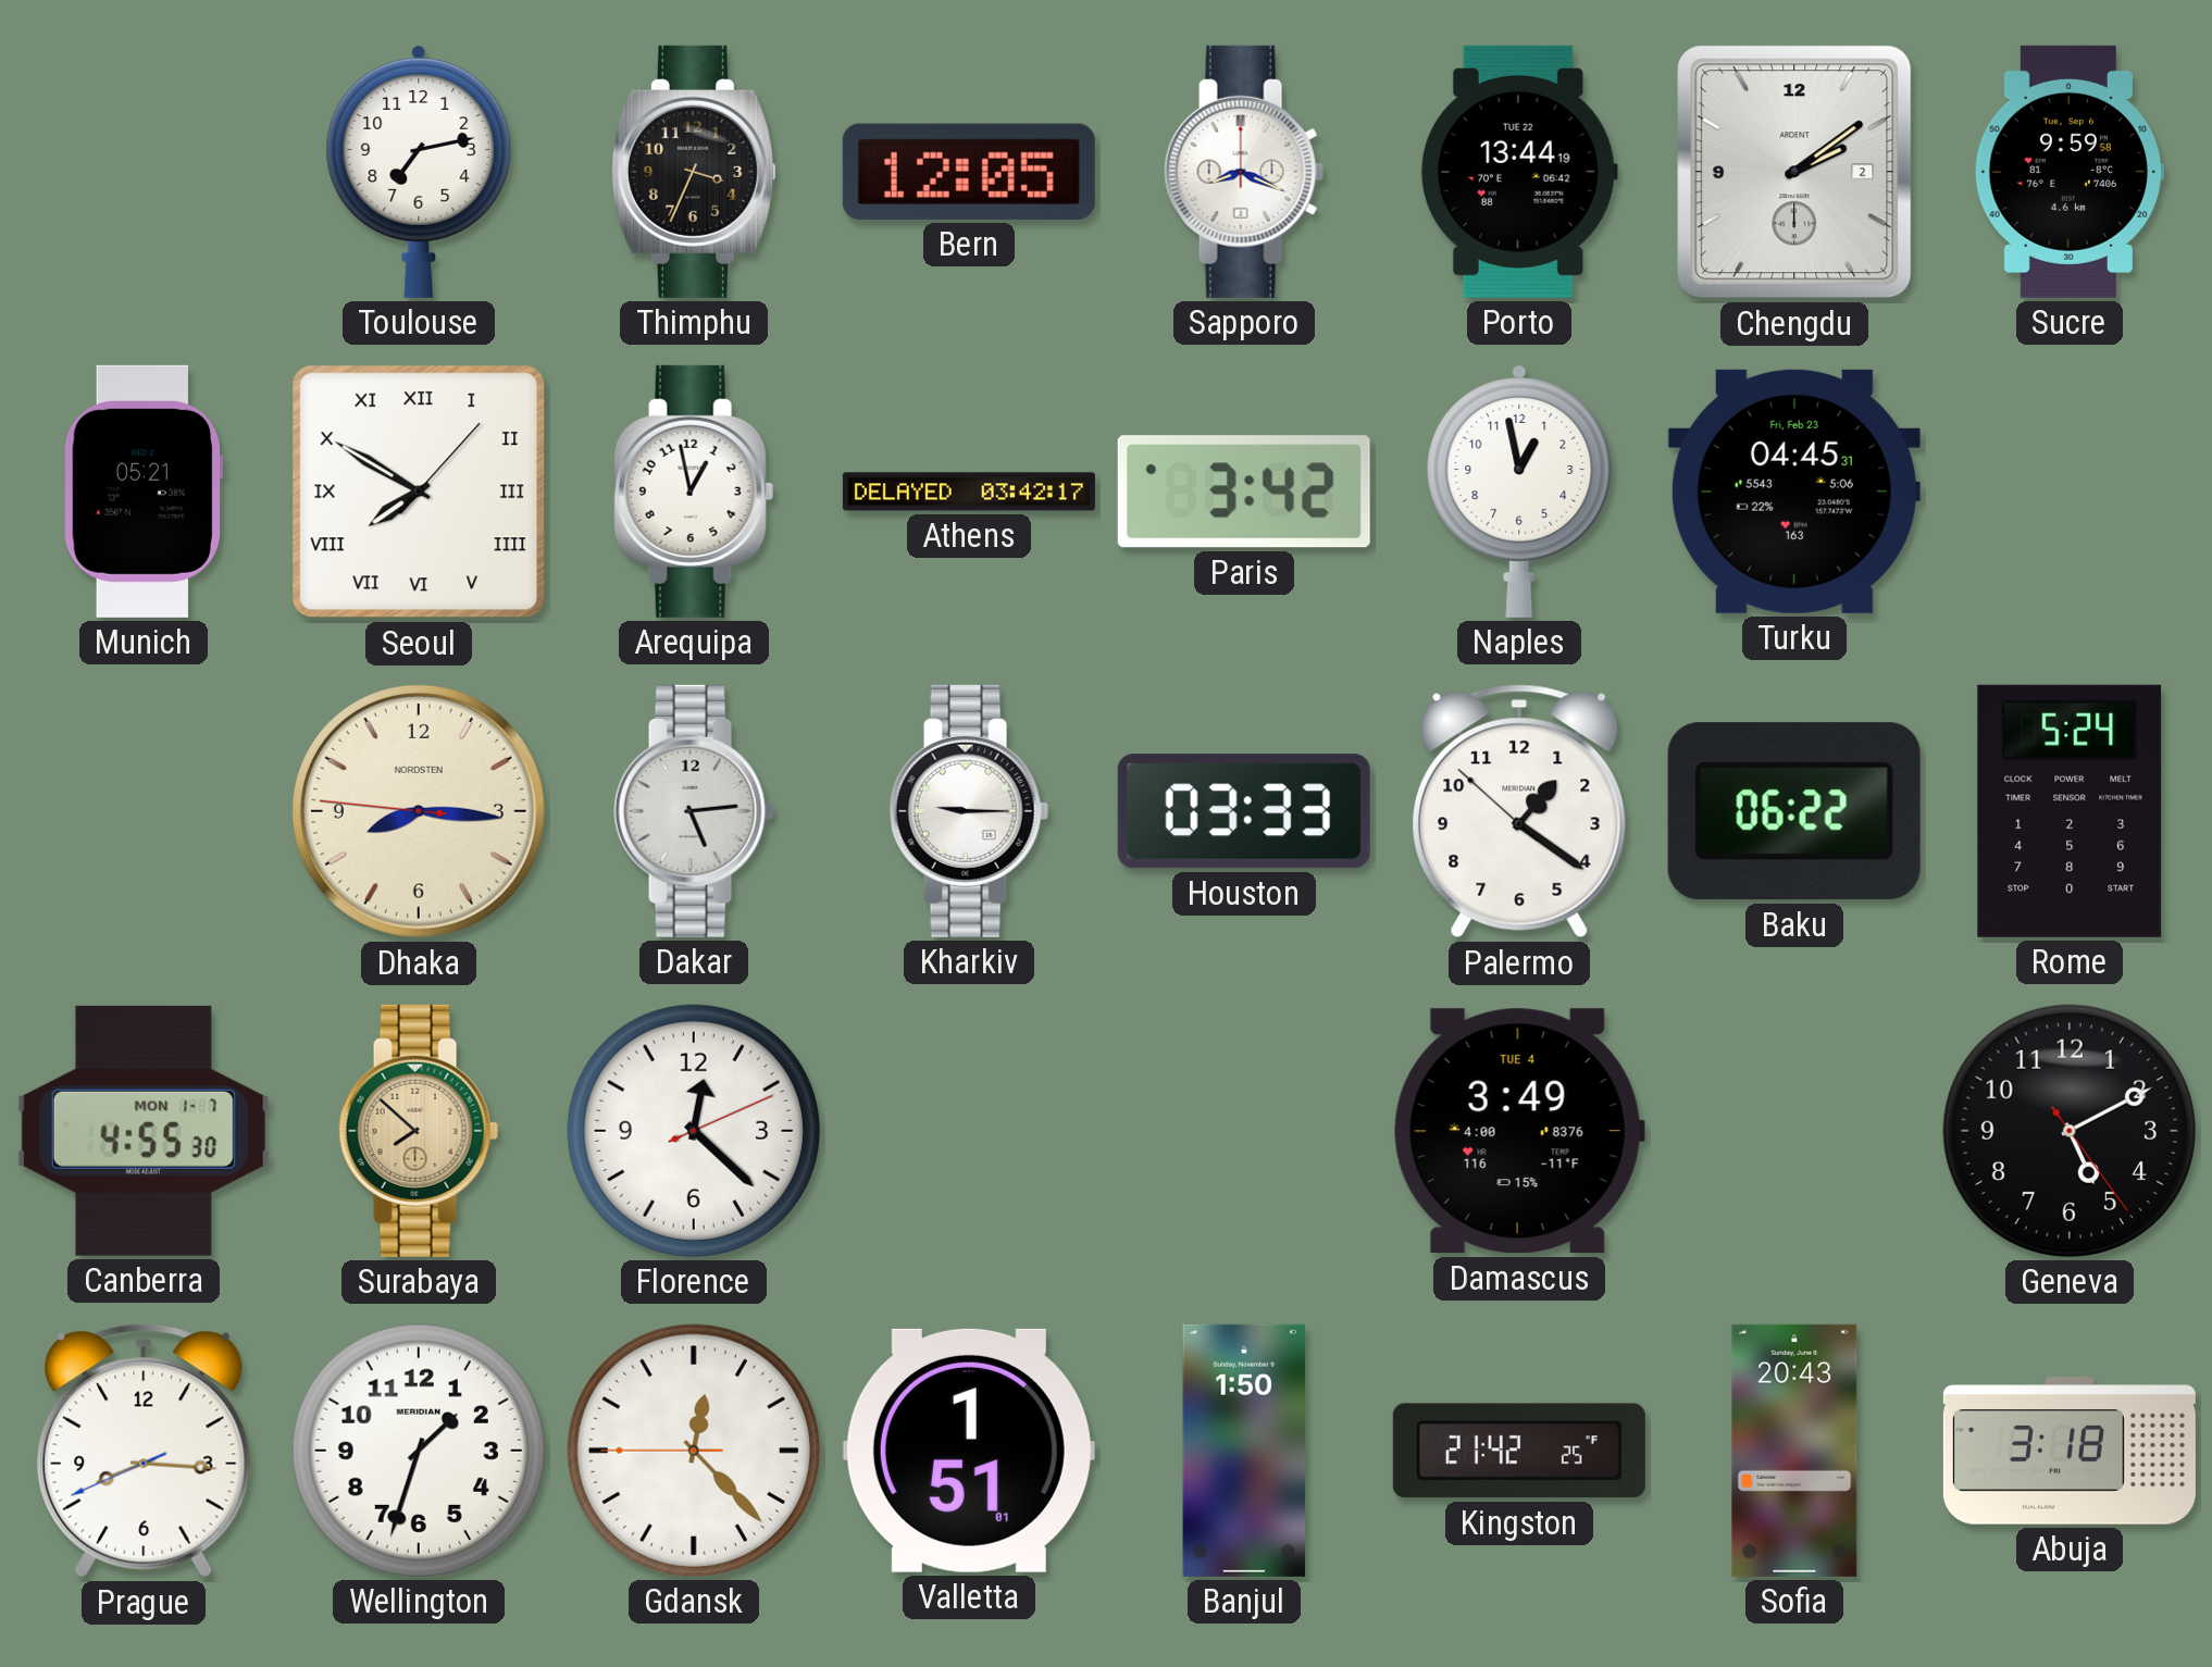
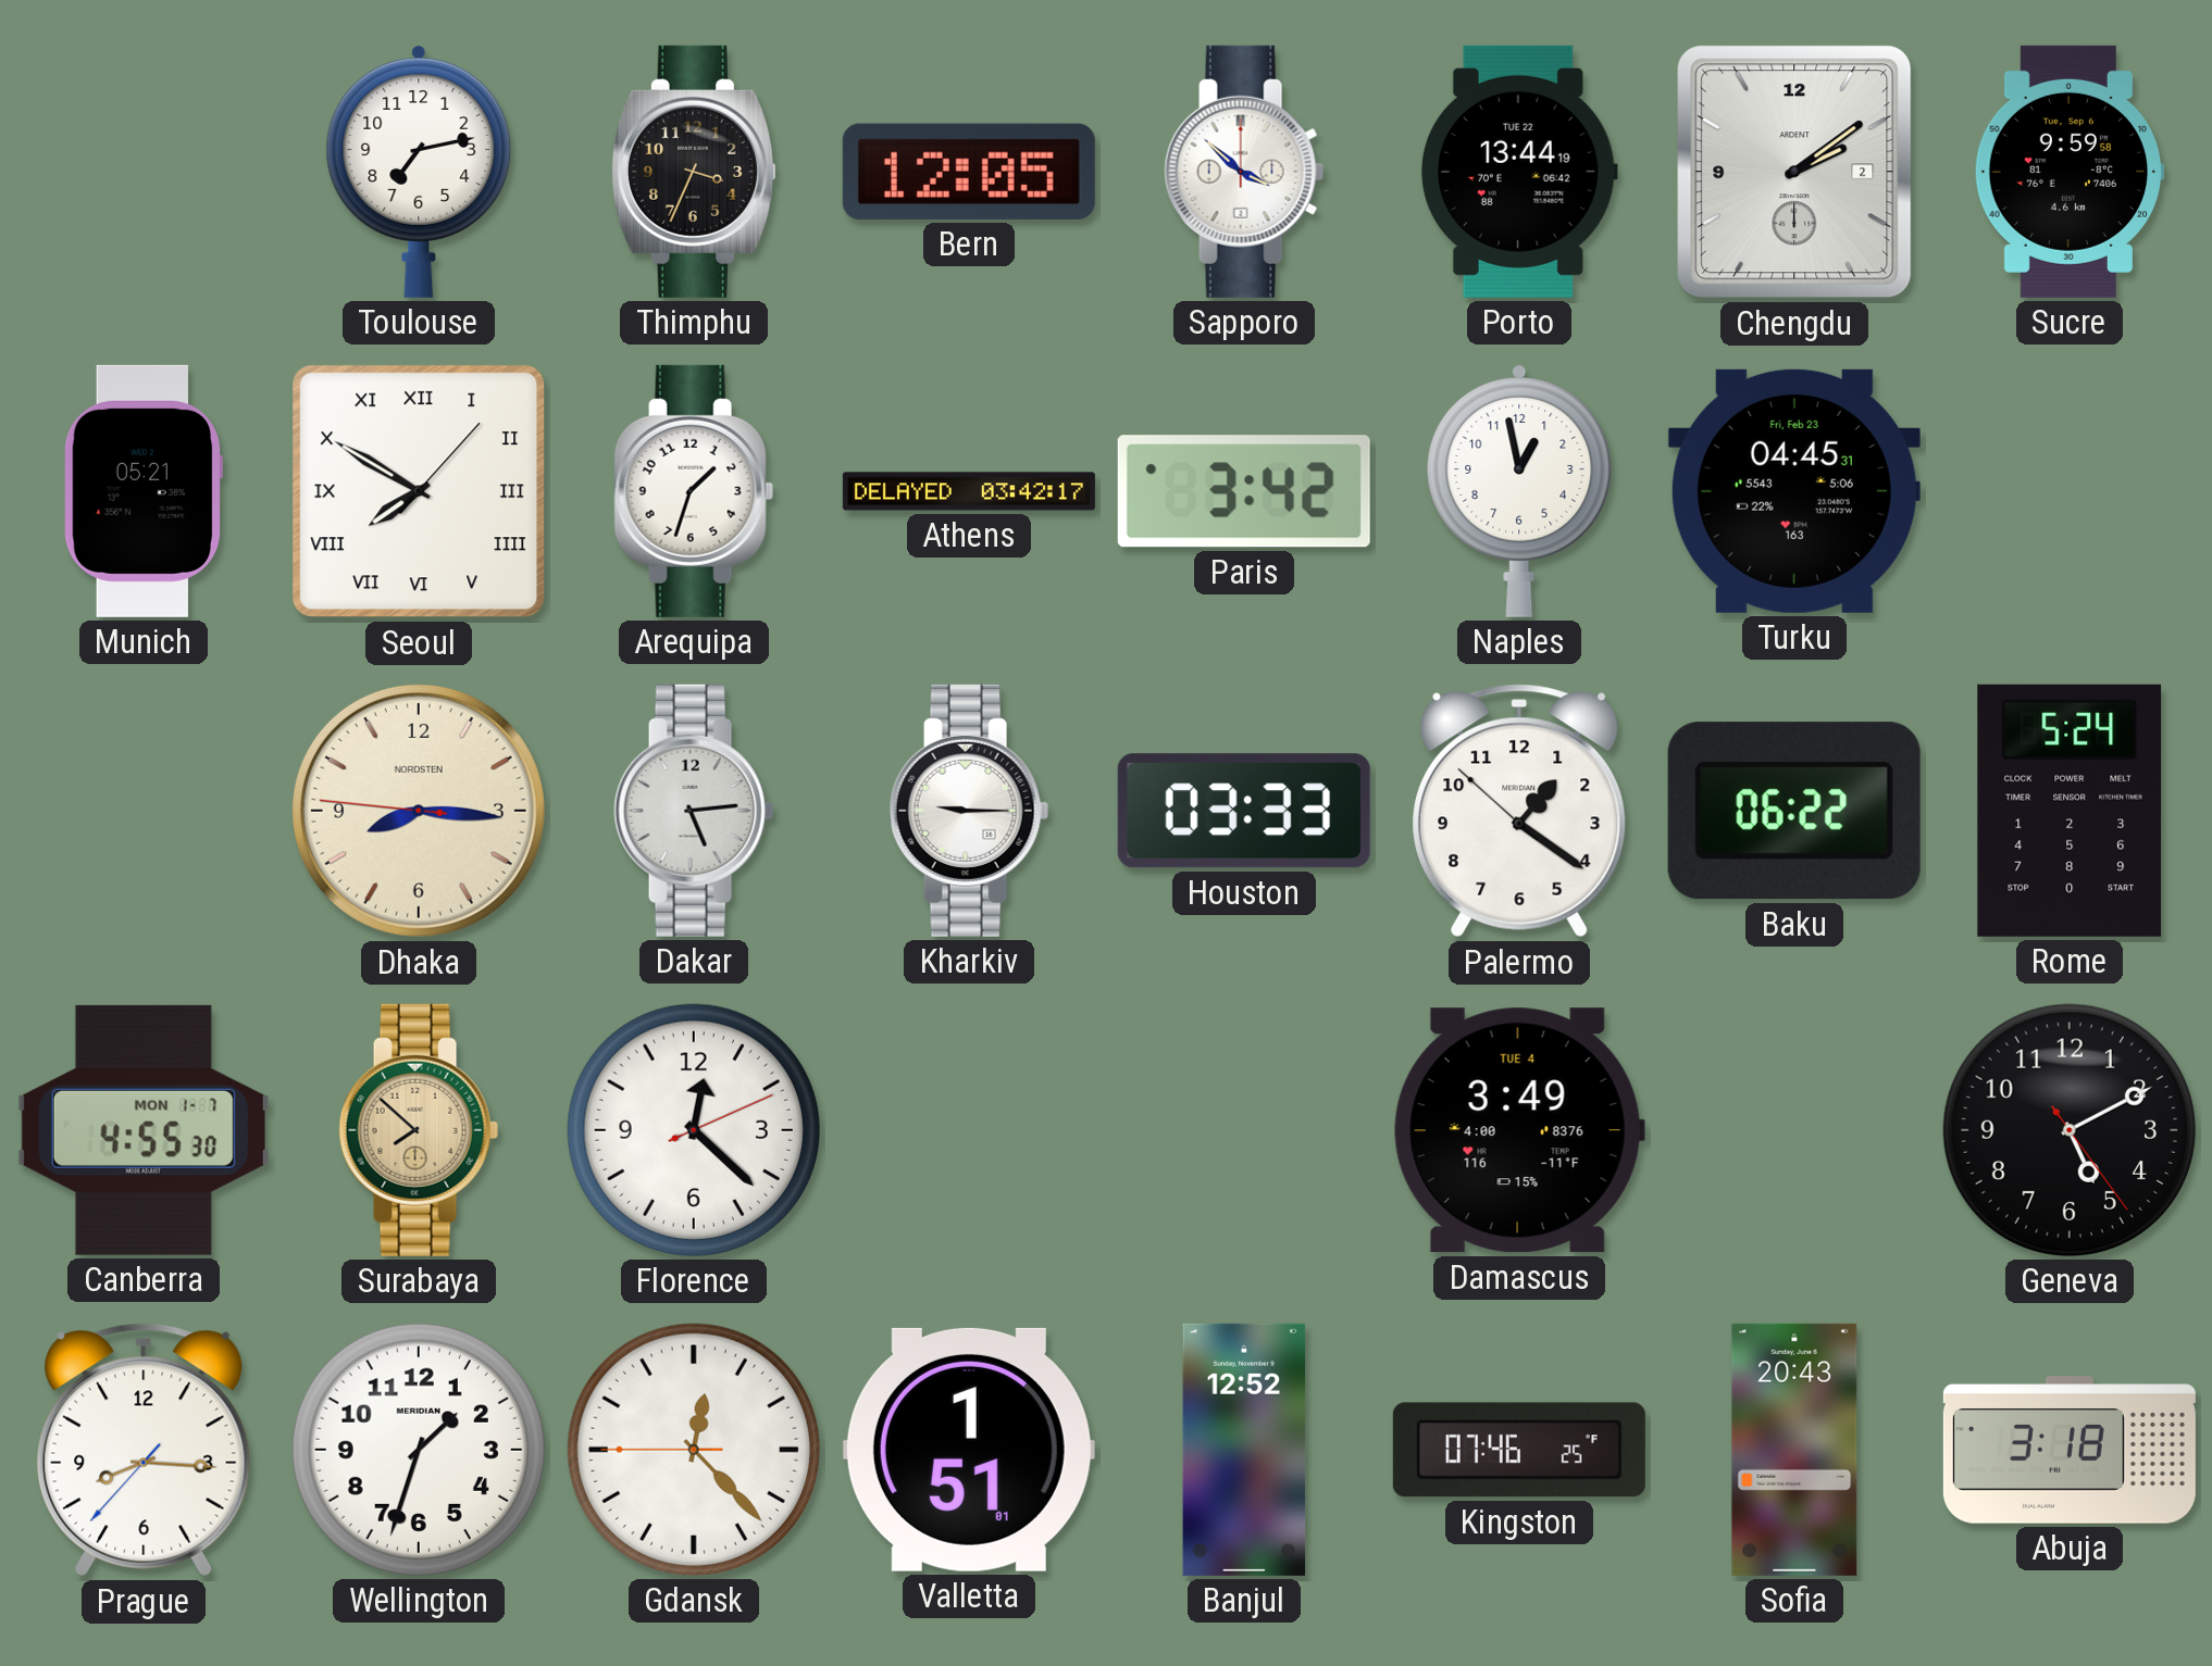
Sapporo: 8:19 -> 3:52
Arequipa: 12:58 -> 1:33
Prague: 8:15:41 -> 8:15:37
Banjul: 1:50 -> 12:52
Kingston: 21:42 -> 07:46
